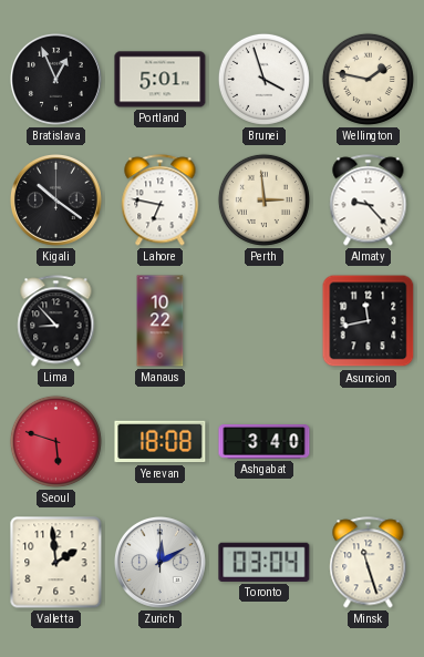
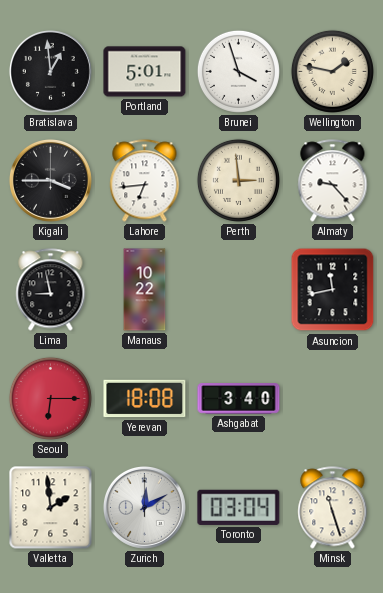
Bratislava: 12:56 -> 12:59
Kigali: 10:21 -> 3:45
Lahore: 6:47 -> 6:44
Lima: 8:53 -> 8:58
Seoul: 5:48 -> 6:15
